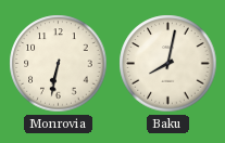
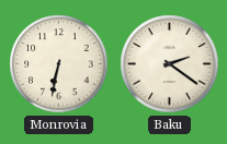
Baku: 8:02 -> 2:21
